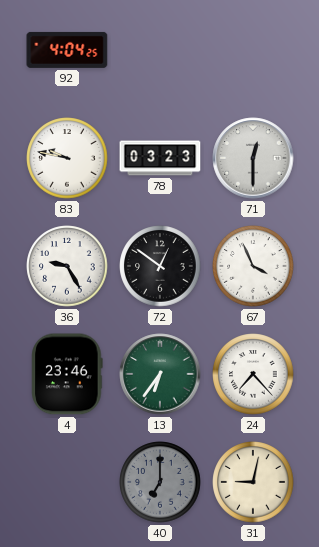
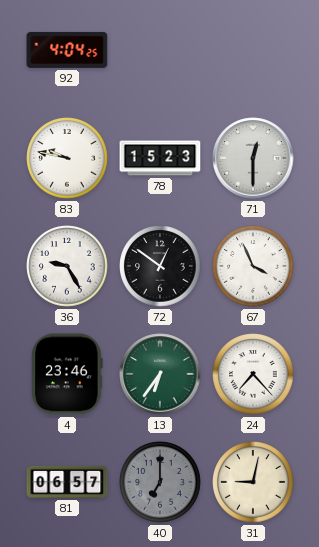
78: 03:23 -> 15:23
81: none -> 06:57
